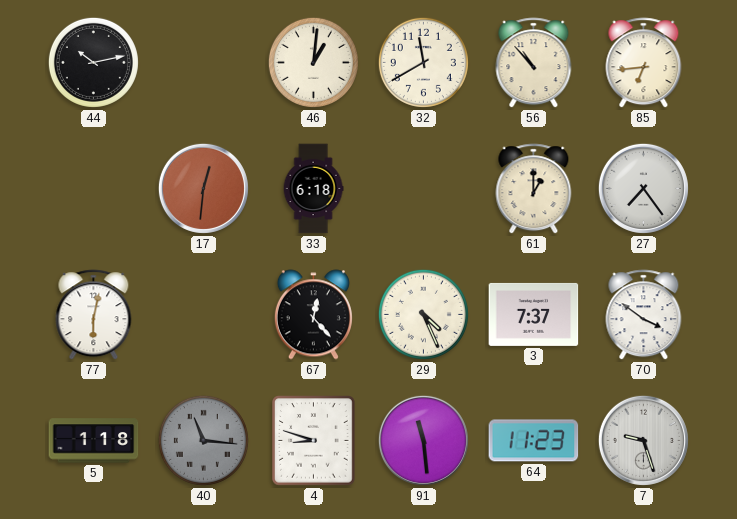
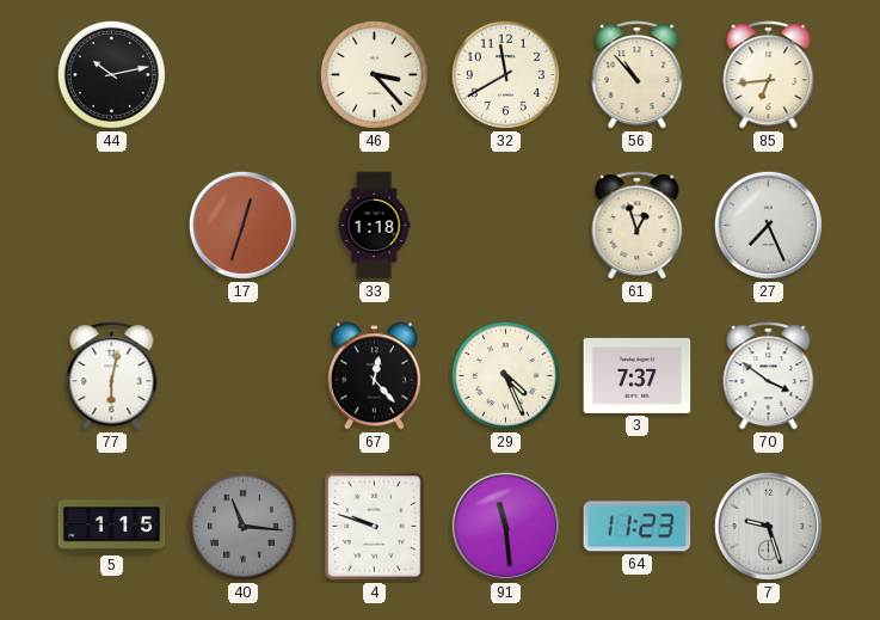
46: 1:01 -> 3:23
17: 12:31 -> 12:33
33: 6:18 -> 1:18
61: 1:00 -> 12:57
27: 7:24 -> 7:26
5: 1:18 -> 1:15
4: 8:48 -> 9:48
